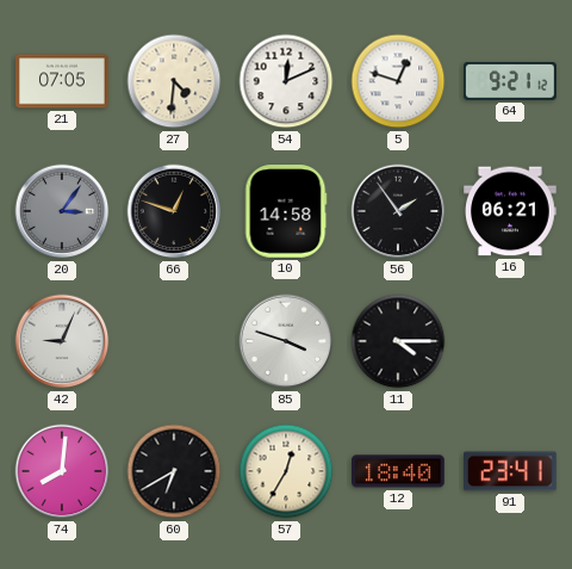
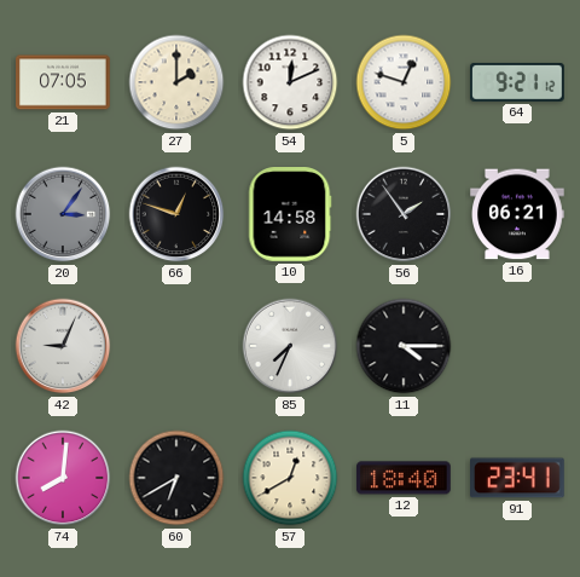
27: 4:31 -> 2:00
85: 3:48 -> 7:34
57: 12:35 -> 12:40
